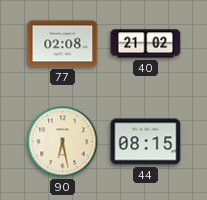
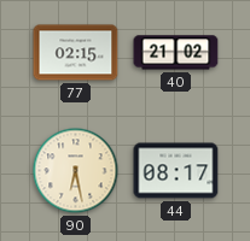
77: 02:08 -> 02:15
44: 08:15 -> 08:17
